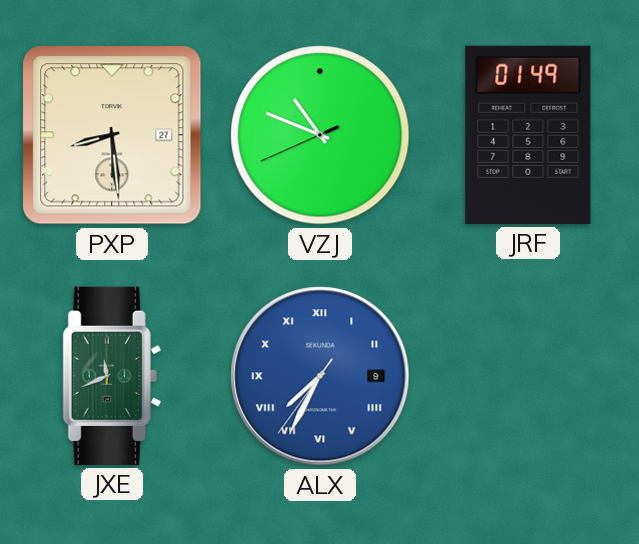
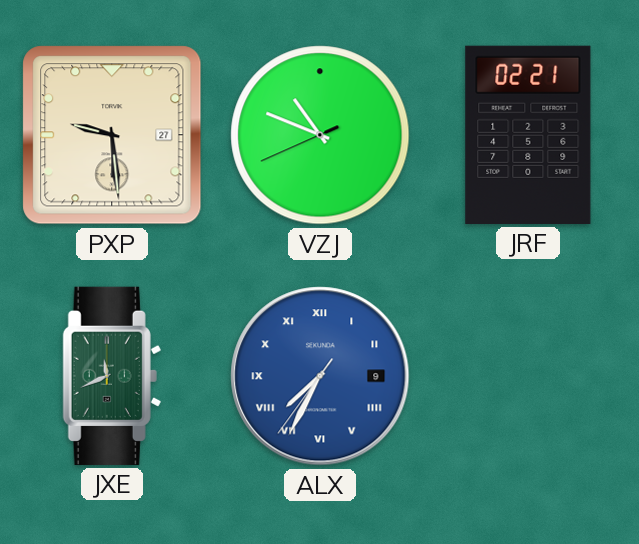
PXP: 8:29 -> 9:29
JRF: 01:49 -> 02:21
